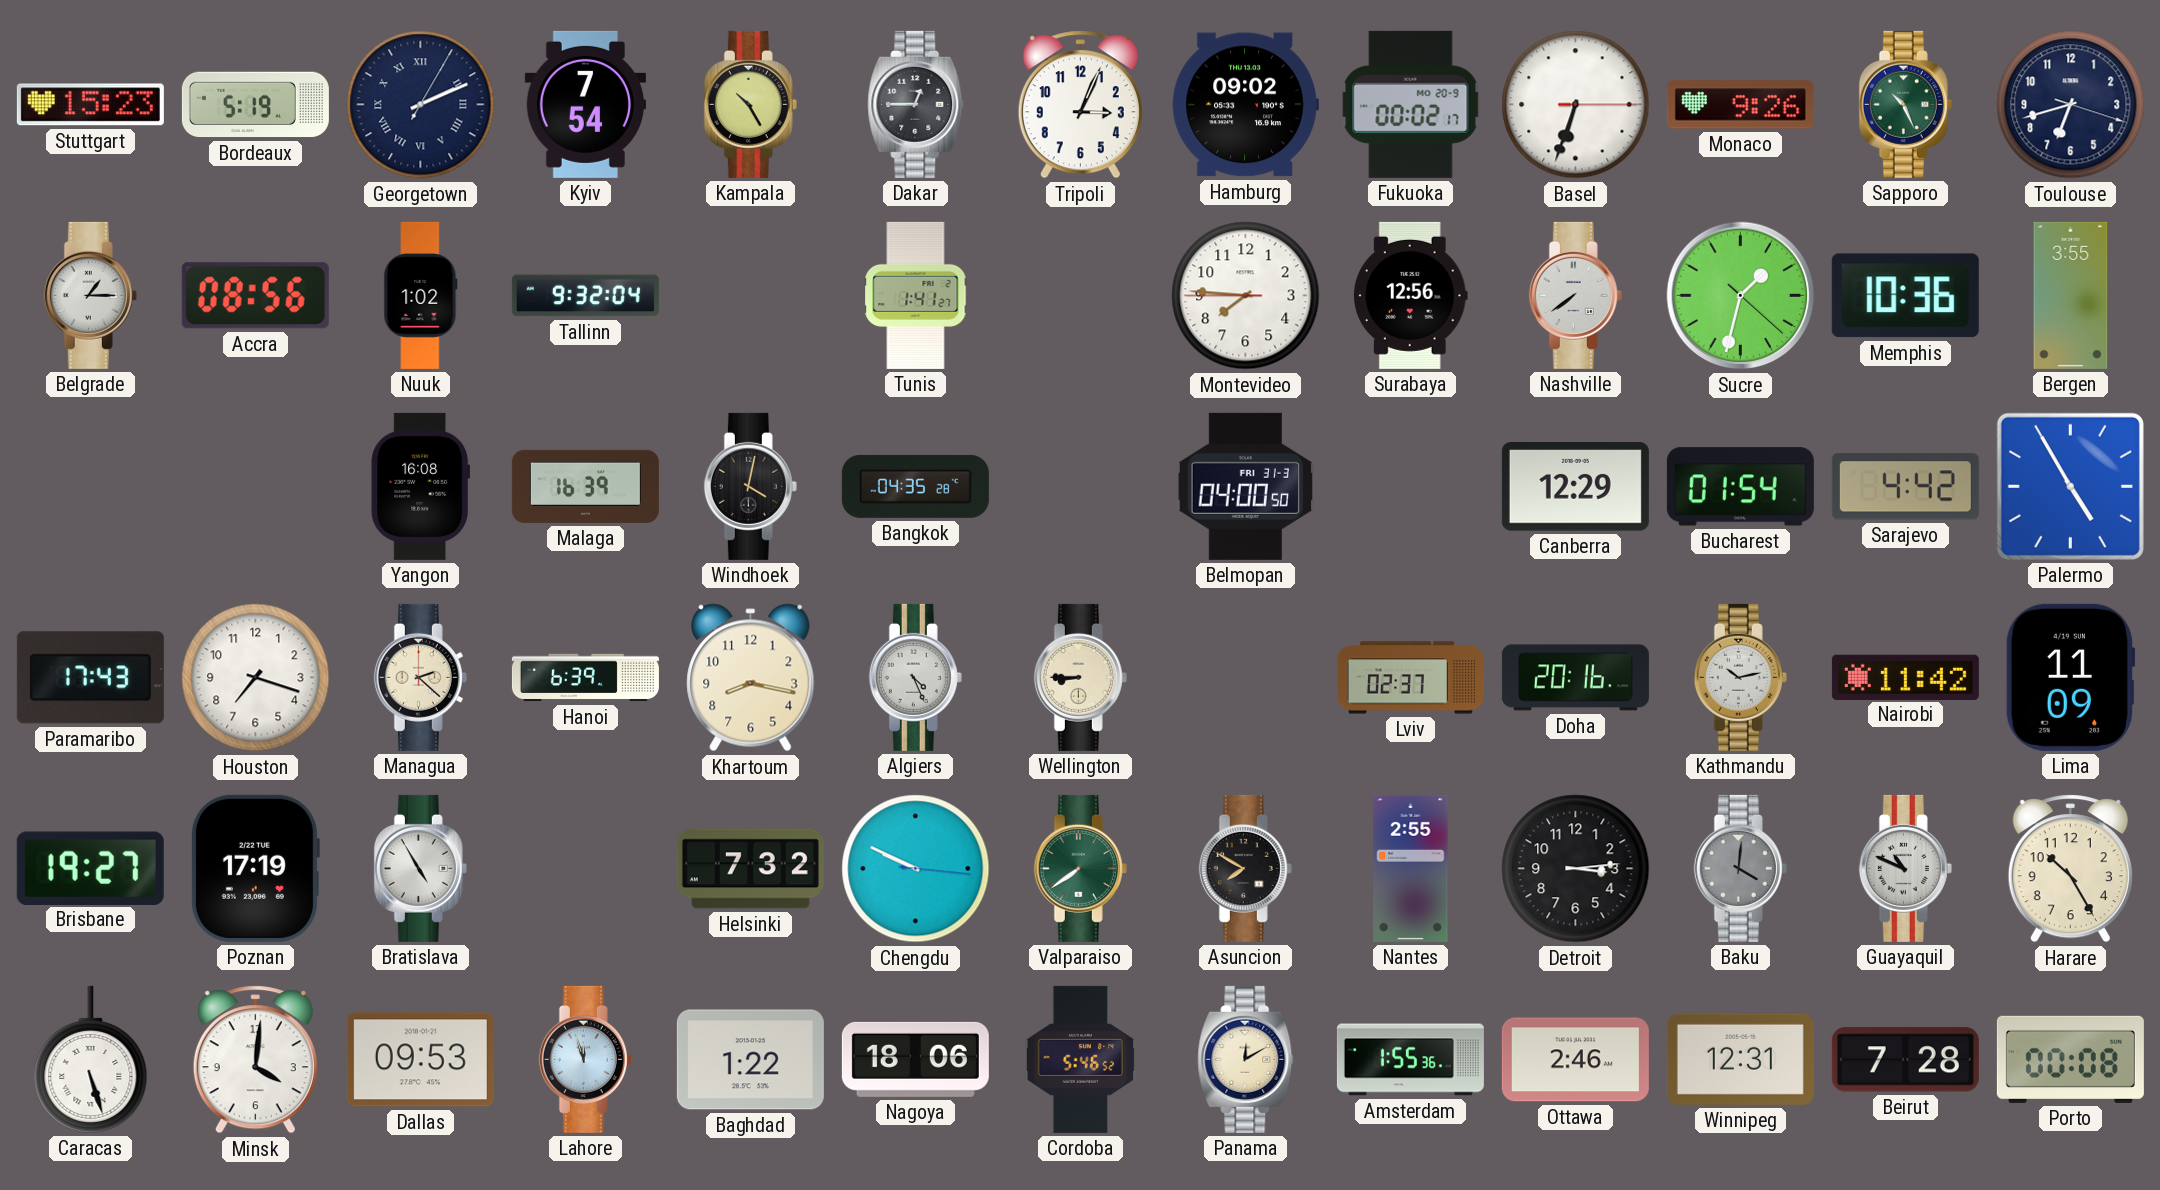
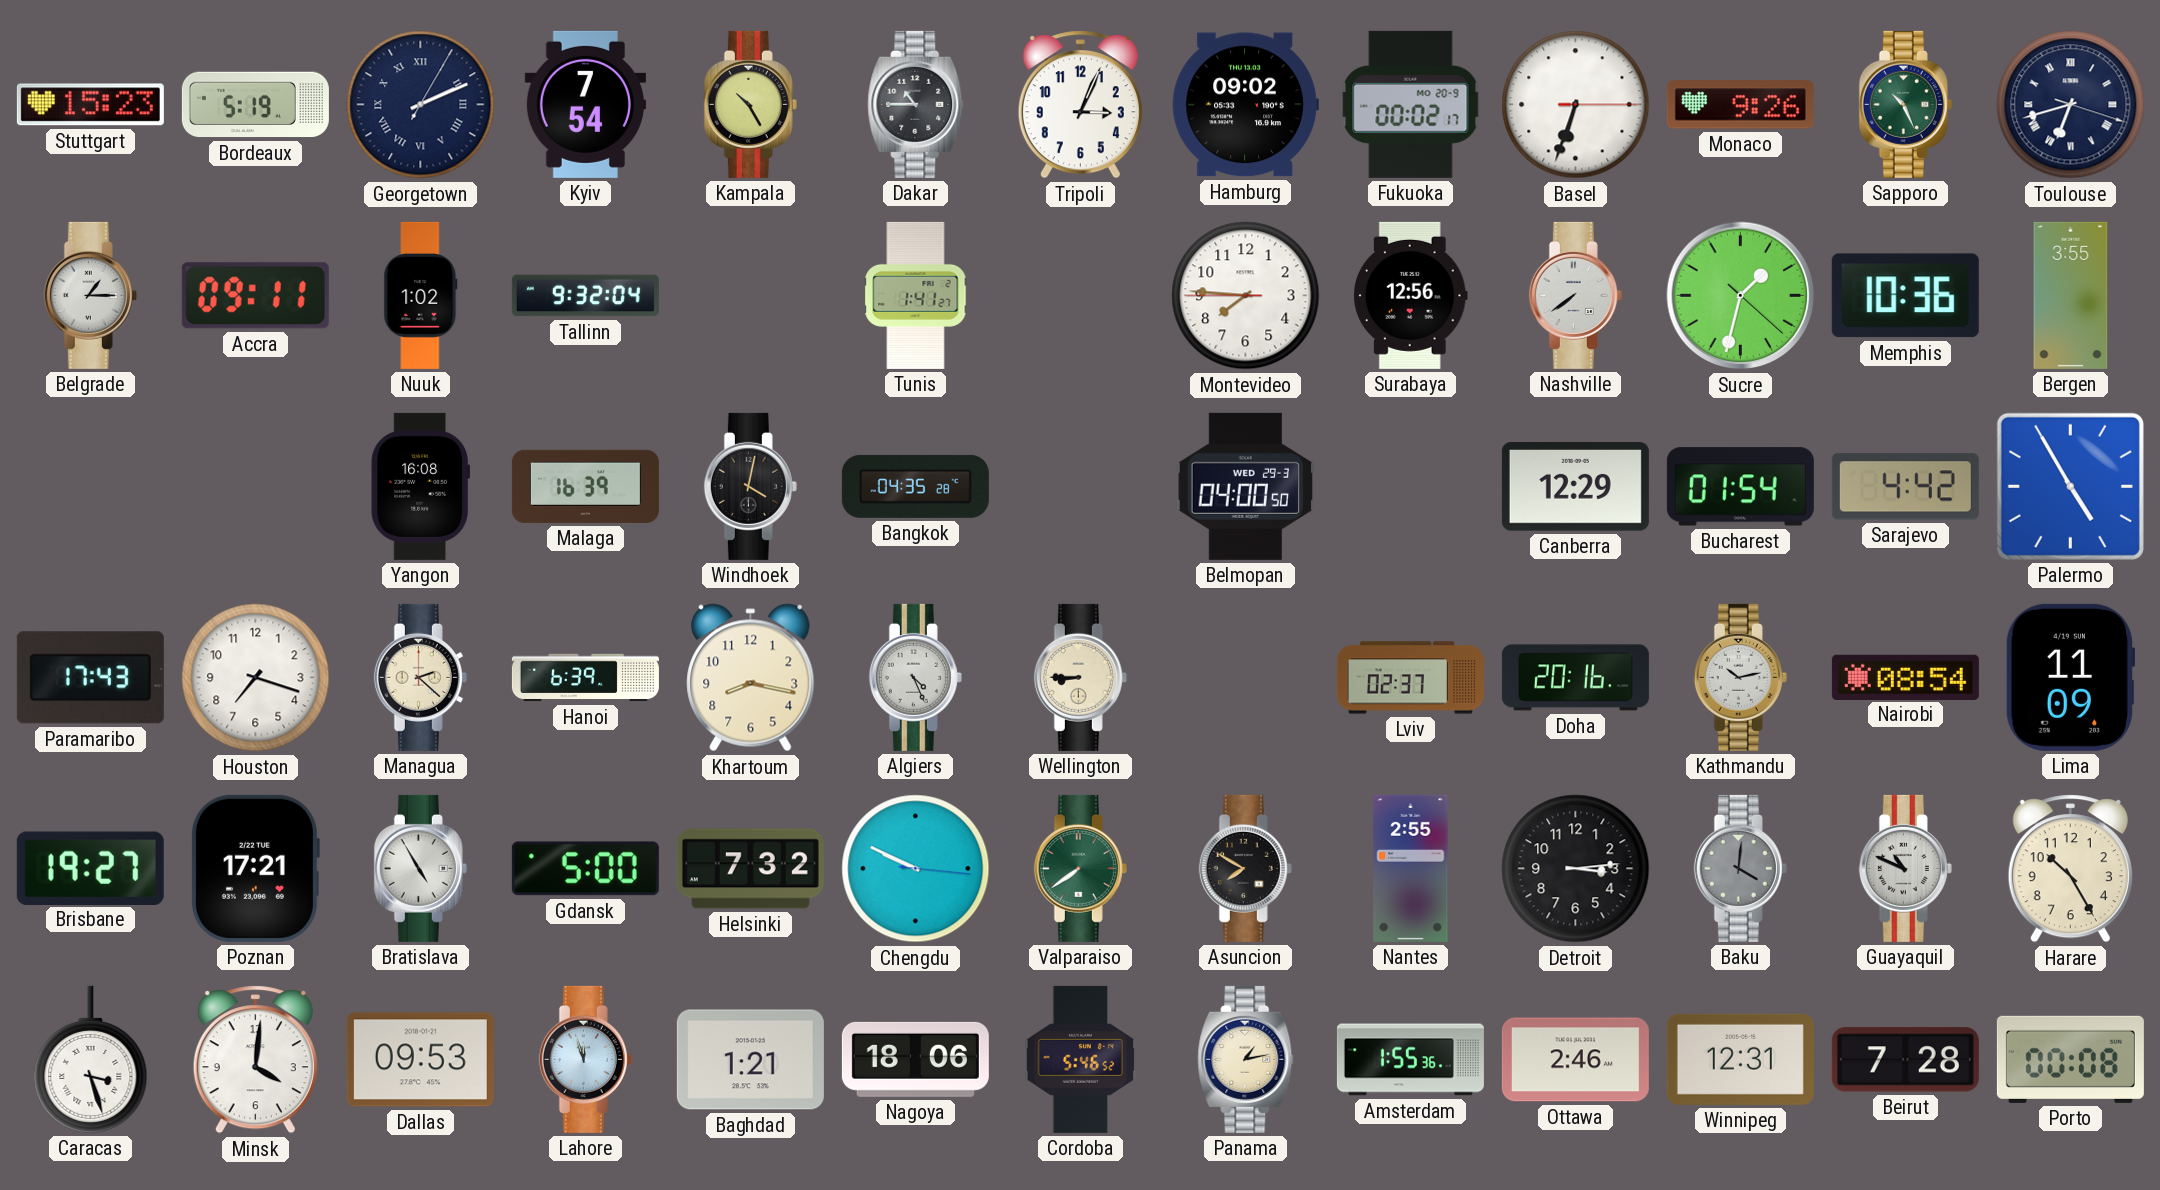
Dakar: 12:45 -> 10:45
Toulouse numerals: Arabic -> Roman
Accra: 08:56 -> 09:11
Belmopan date: FRI 31-3 -> WED 29-3
Nairobi: 11:42 -> 08:54
Poznan: 17:19 -> 17:21
Gdansk: none -> 5:00
Caracas: 5:27 -> 3:27
Baghdad: 1:22 -> 1:21
Panama: 12:10 -> 1:13
